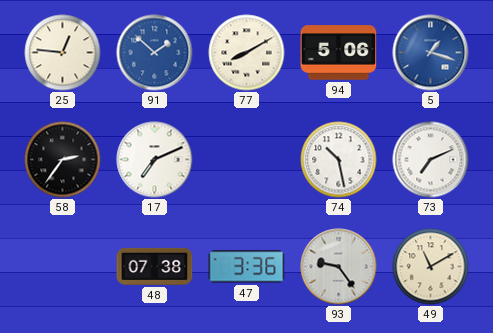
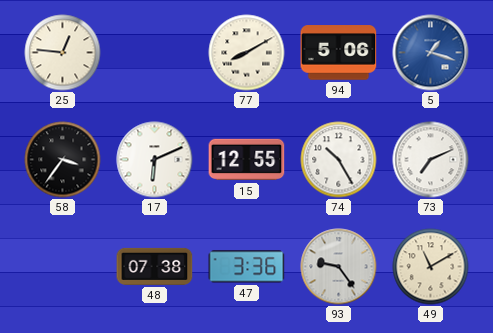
91: 1:52 -> none
58: 2:36 -> 3:36
17: 7:11 -> 6:11
15: none -> 12:55
74: 10:28 -> 10:25
